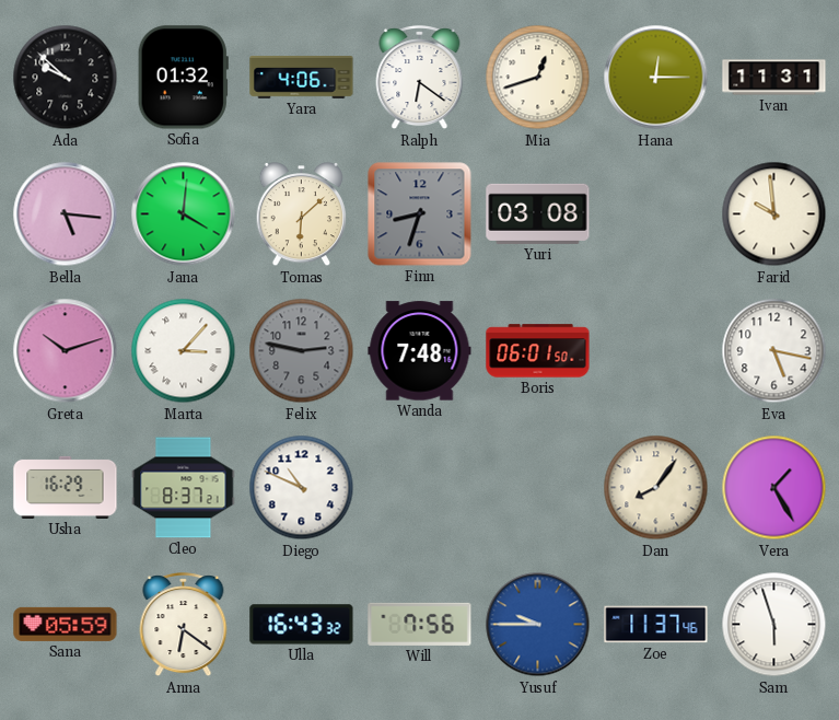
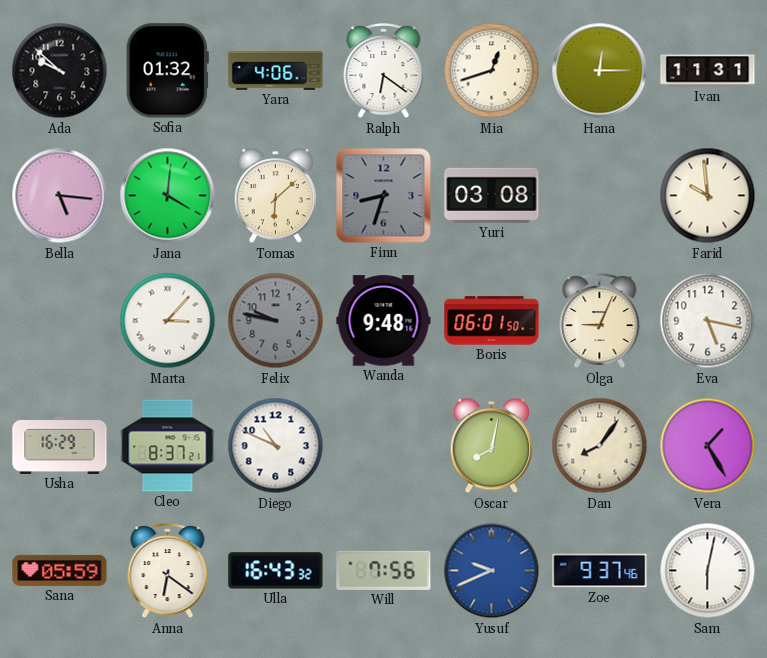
Greta: 10:12 -> none
Felix: 2:47 -> 9:47
Wanda: 7:48 -> 9:48
Olga: none -> 9:04
Oscar: none -> 8:02
Yusuf: 9:45 -> 9:41
Zoe: 11:37 -> 9:37
Sam: 5:57 -> 6:02
